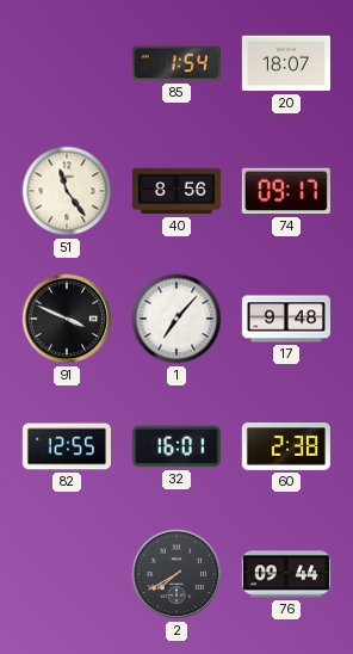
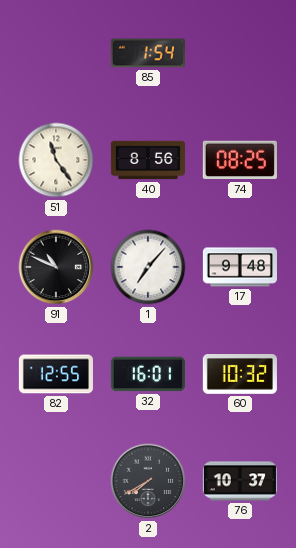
20: 18:07 -> none
74: 09:17 -> 08:25
91: 3:49 -> 10:49
60: 2:38 -> 10:32
76: 09:44 -> 10:37
